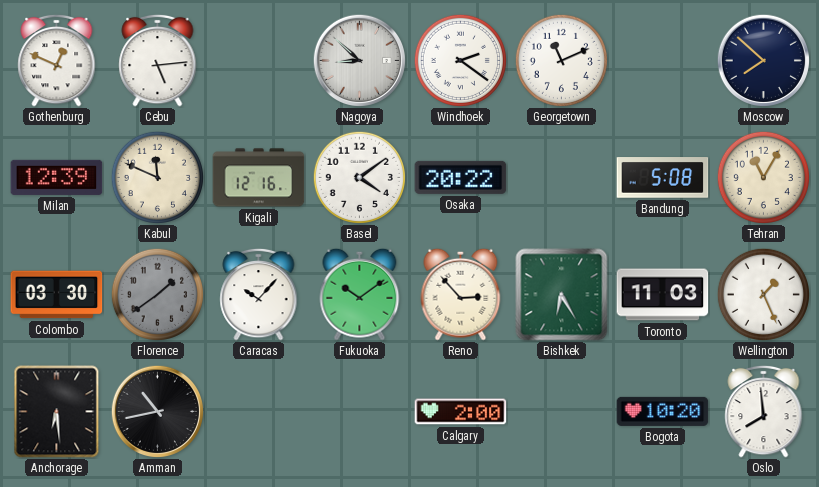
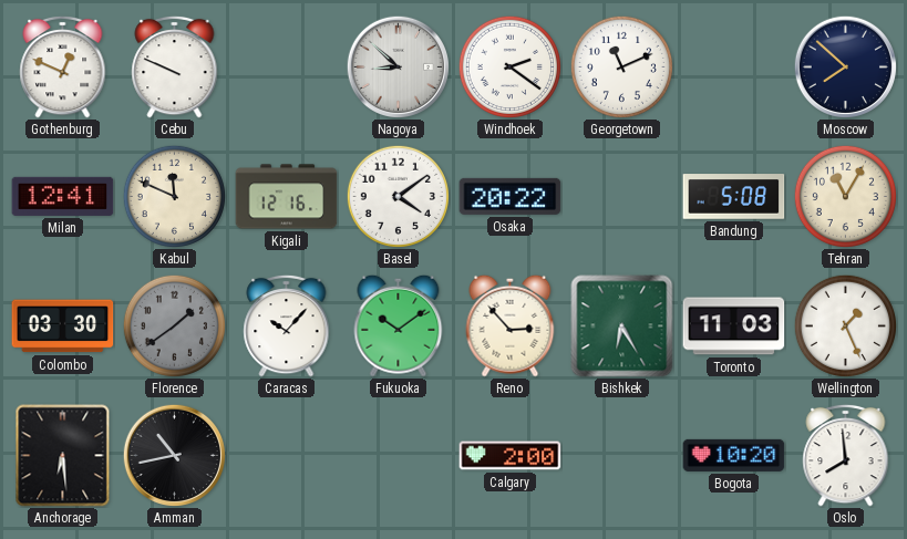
Cebu: 5:14 -> 9:49
Milan: 12:39 -> 12:41
